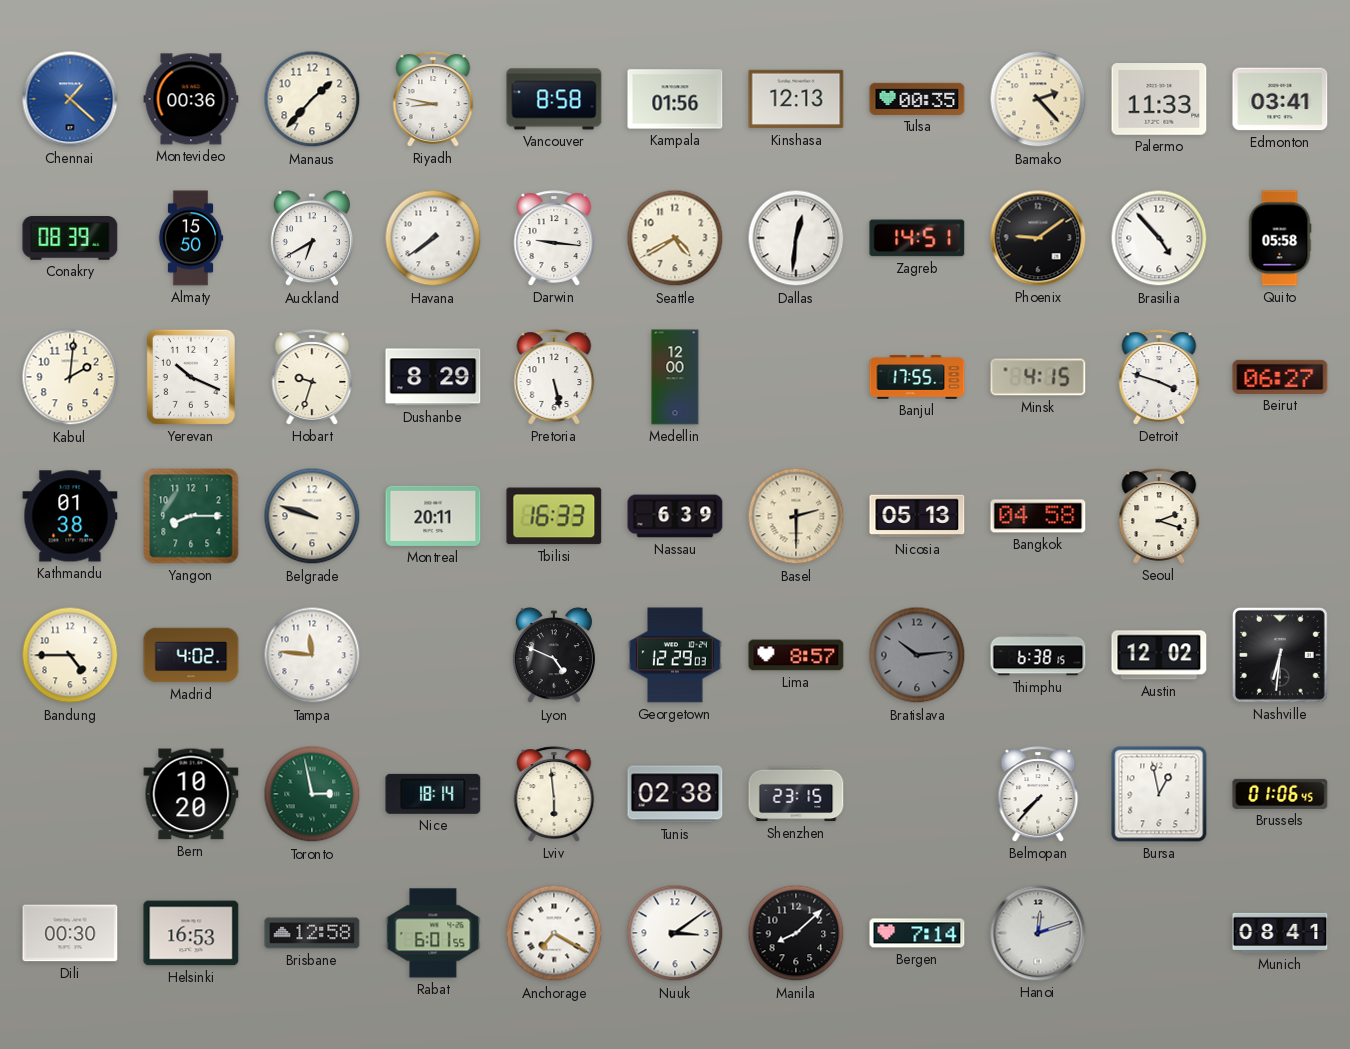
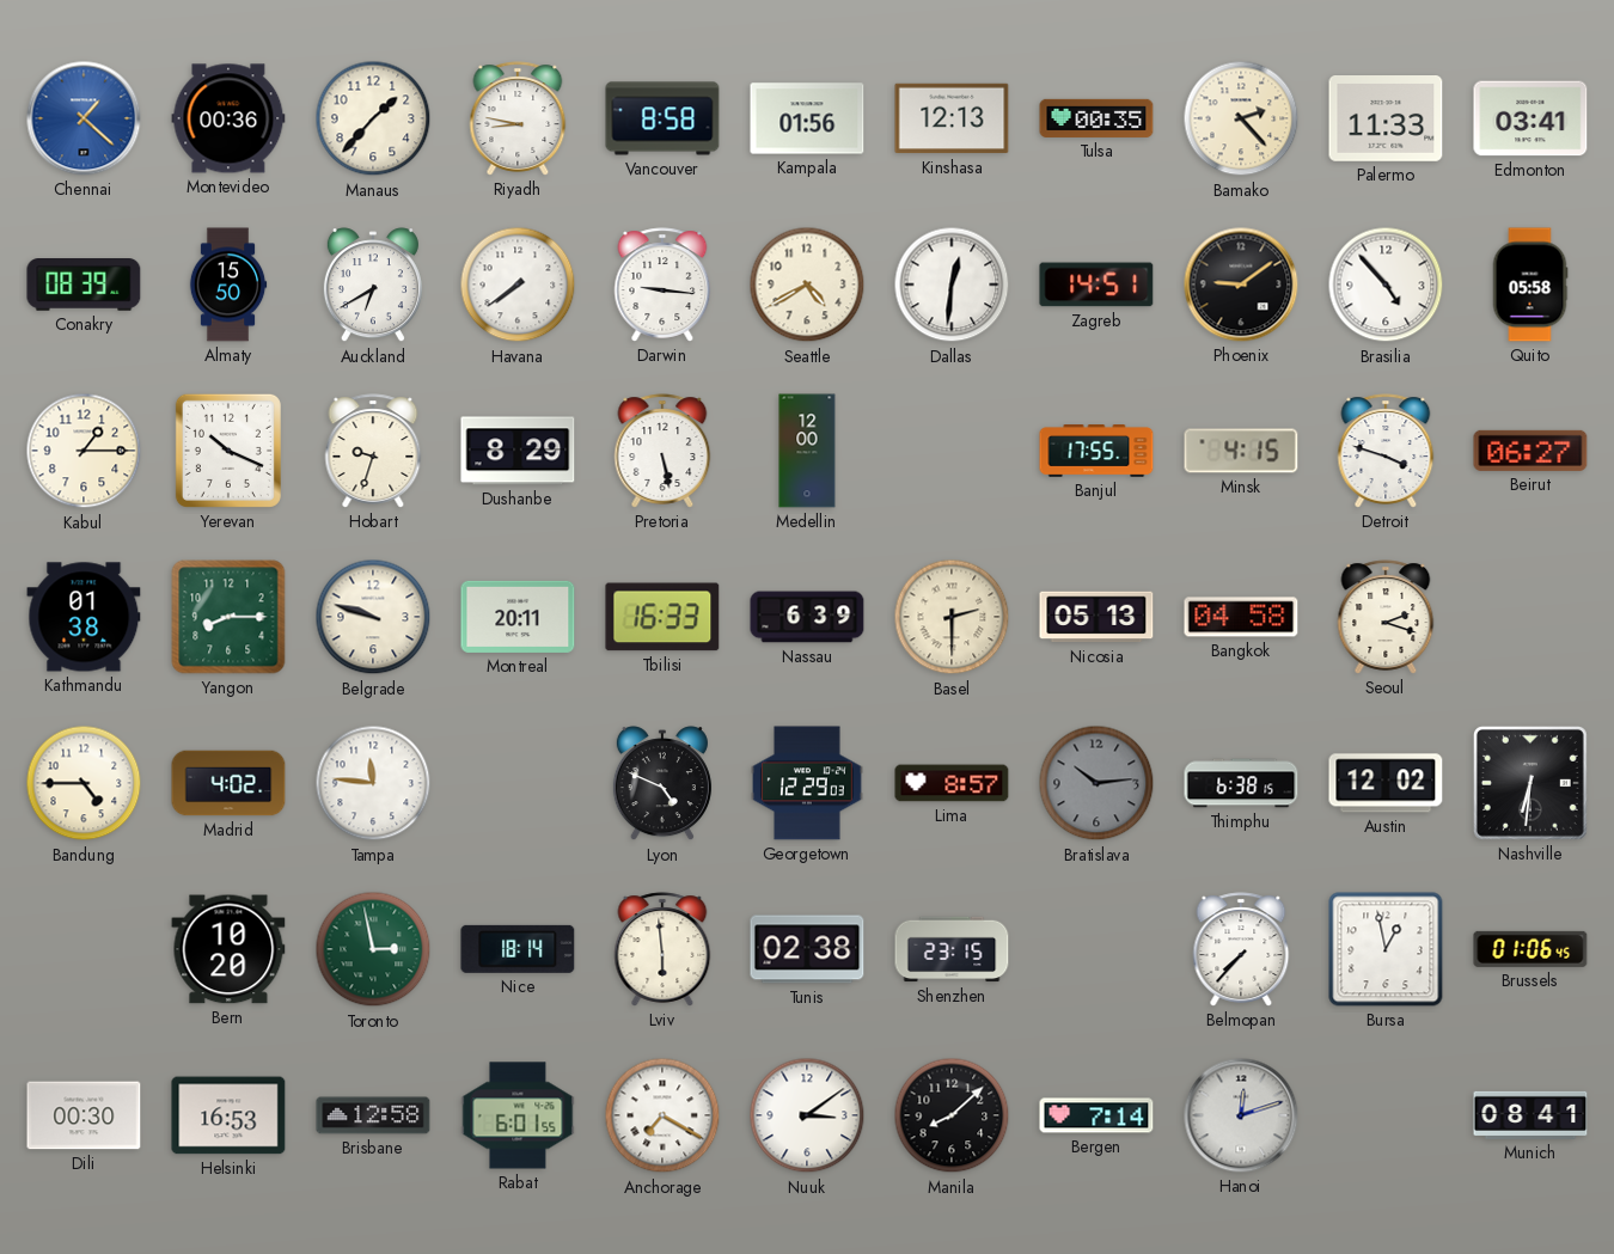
Kabul: 2:01 -> 1:15
